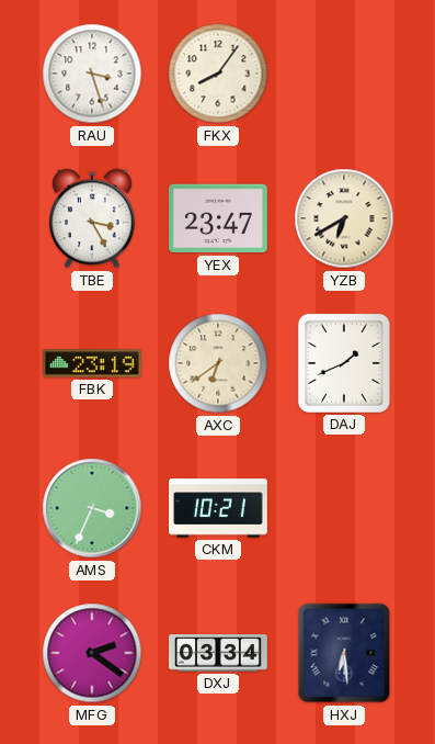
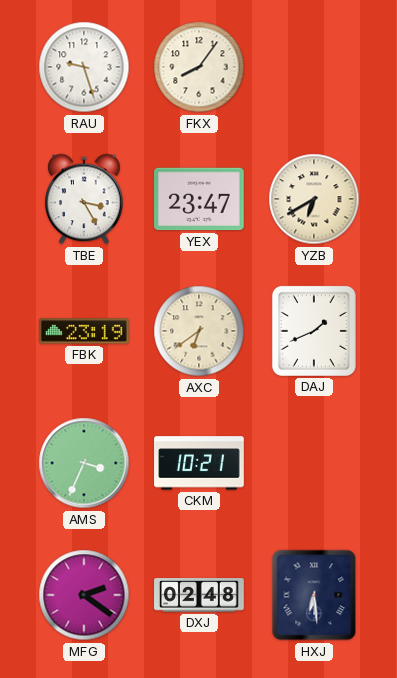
RAU: 3:27 -> 9:27
DXJ: 03:34 -> 02:48
